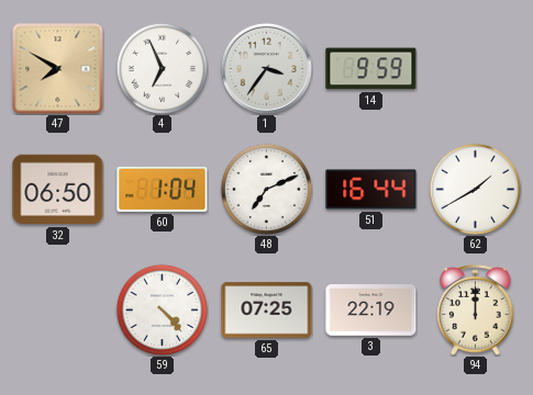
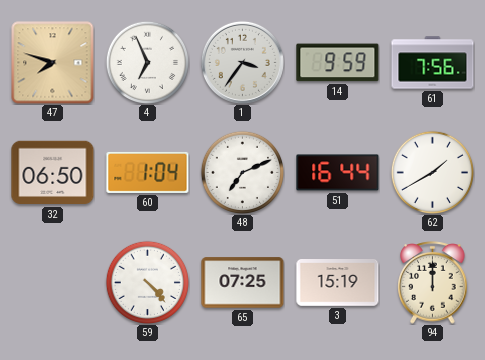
47: 7:50 -> 7:48
61: none -> 7:56
3: 22:19 -> 15:19
